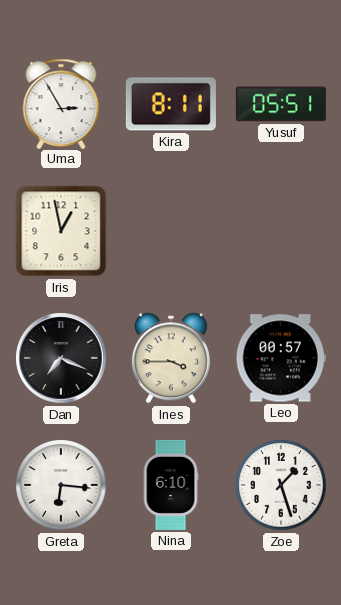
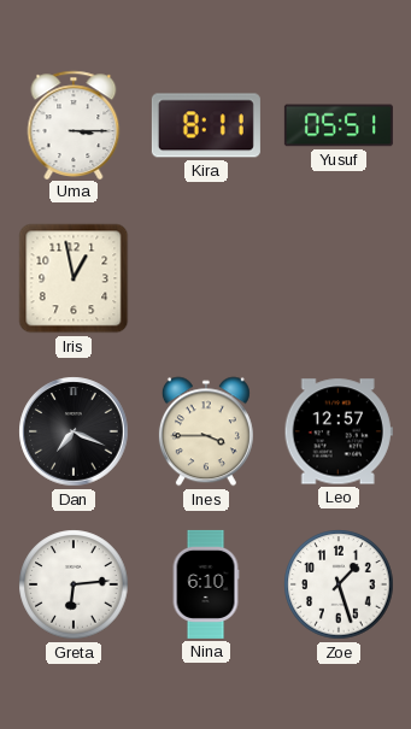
Uma: 2:55 -> 3:15
Leo: 00:57 -> 12:57
Greta: 6:16 -> 6:14
